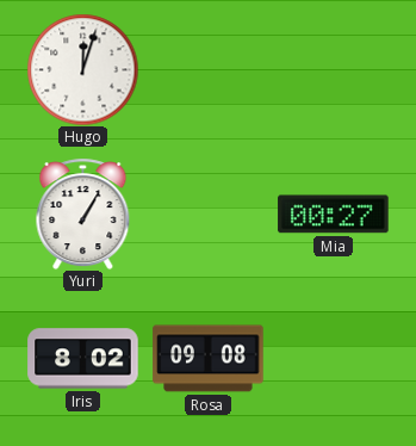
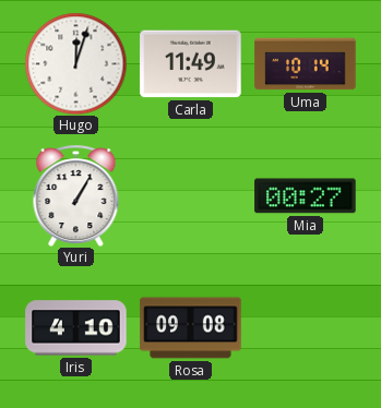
Carla: none -> 11:49
Uma: none -> 10:14
Iris: 8:02 -> 4:10
